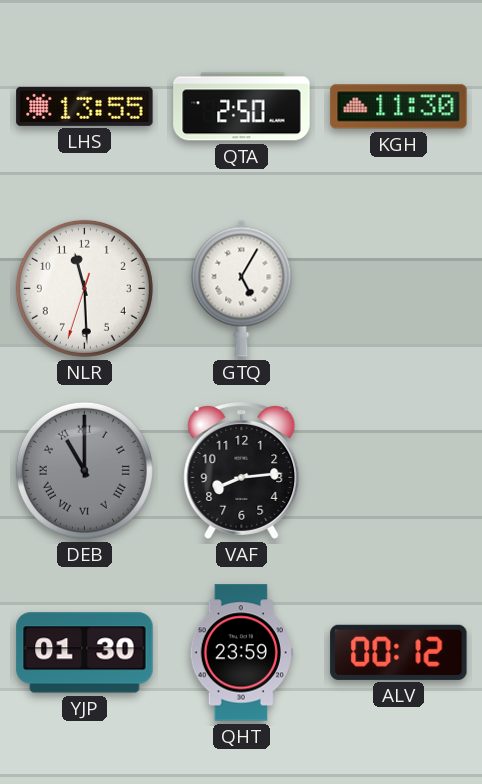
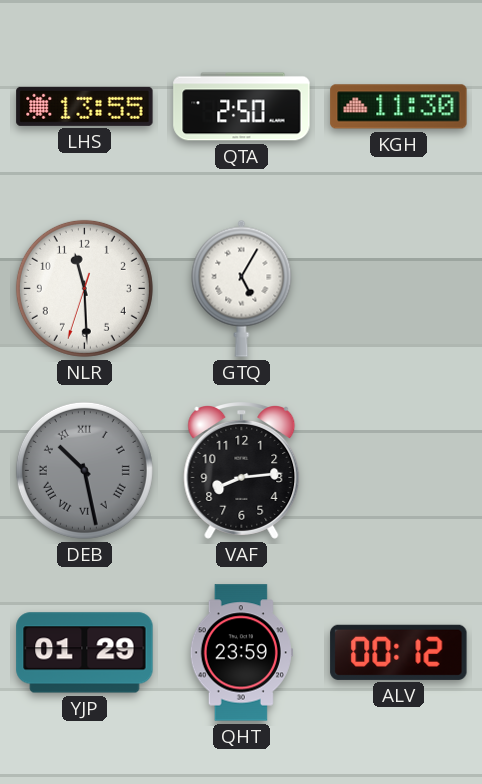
DEB: 11:00 -> 10:28
YJP: 01:30 -> 01:29
